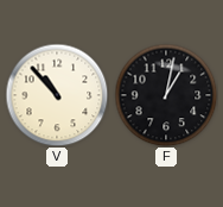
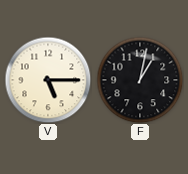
V: 10:53 -> 5:15
